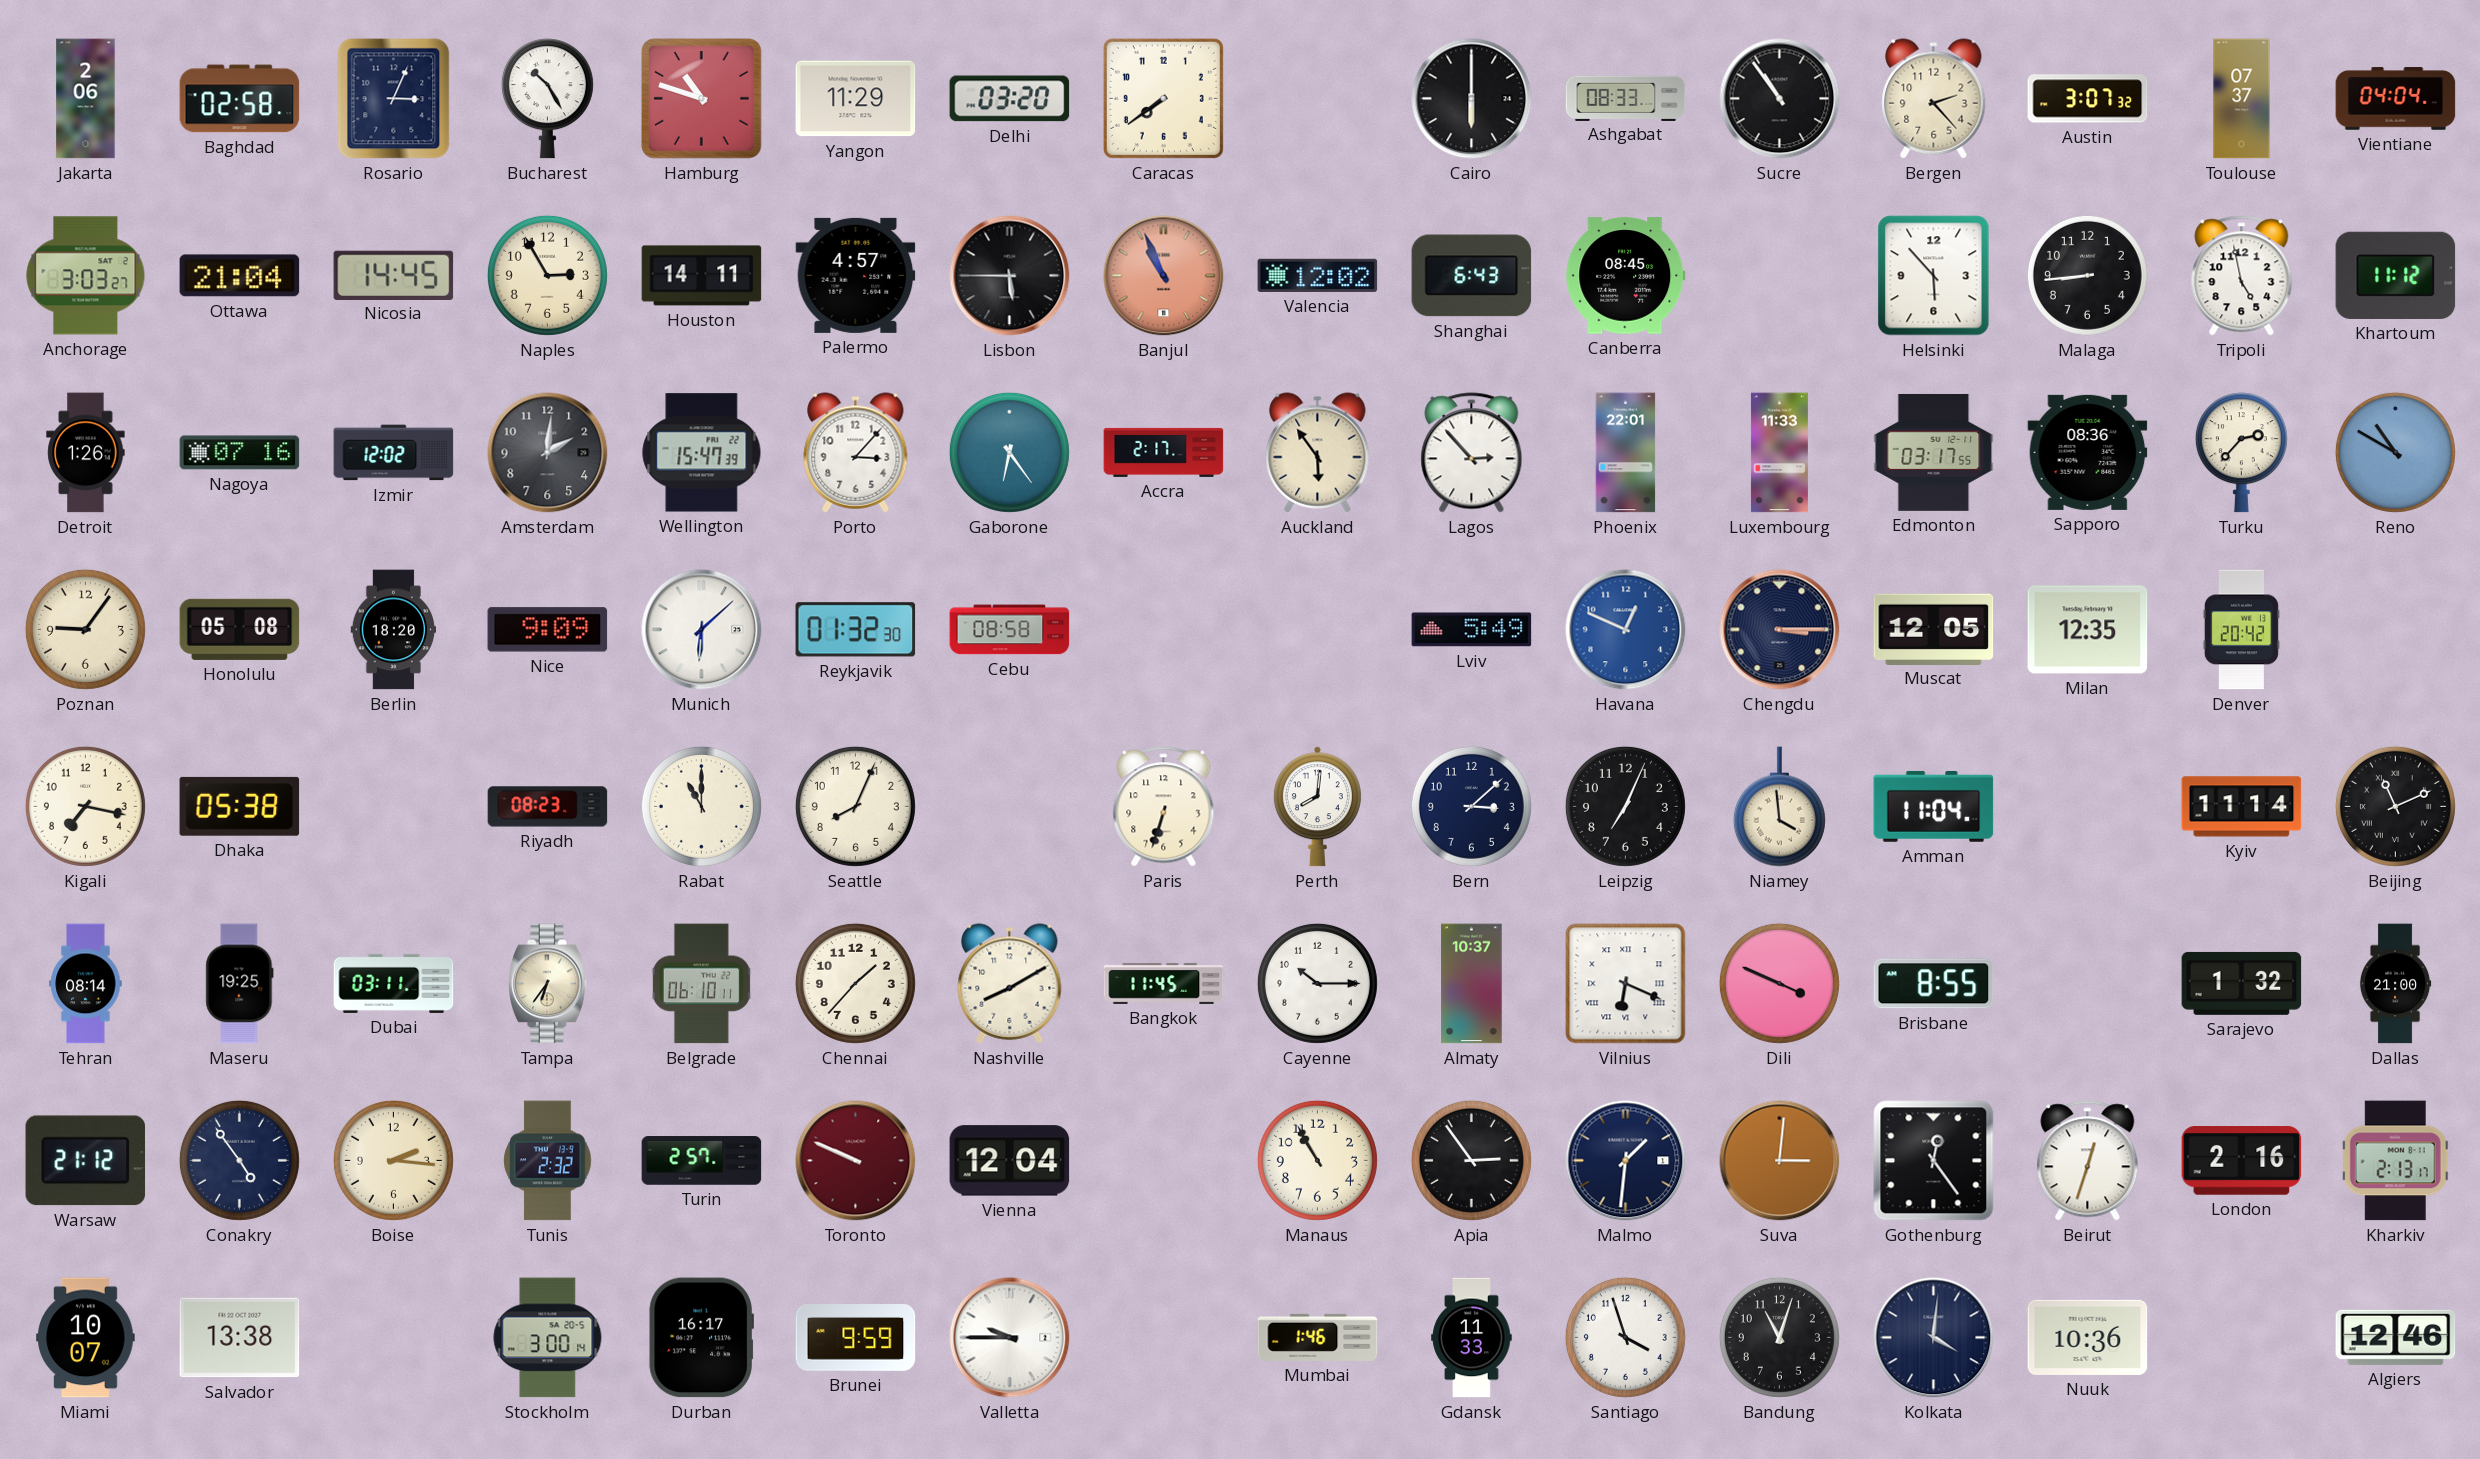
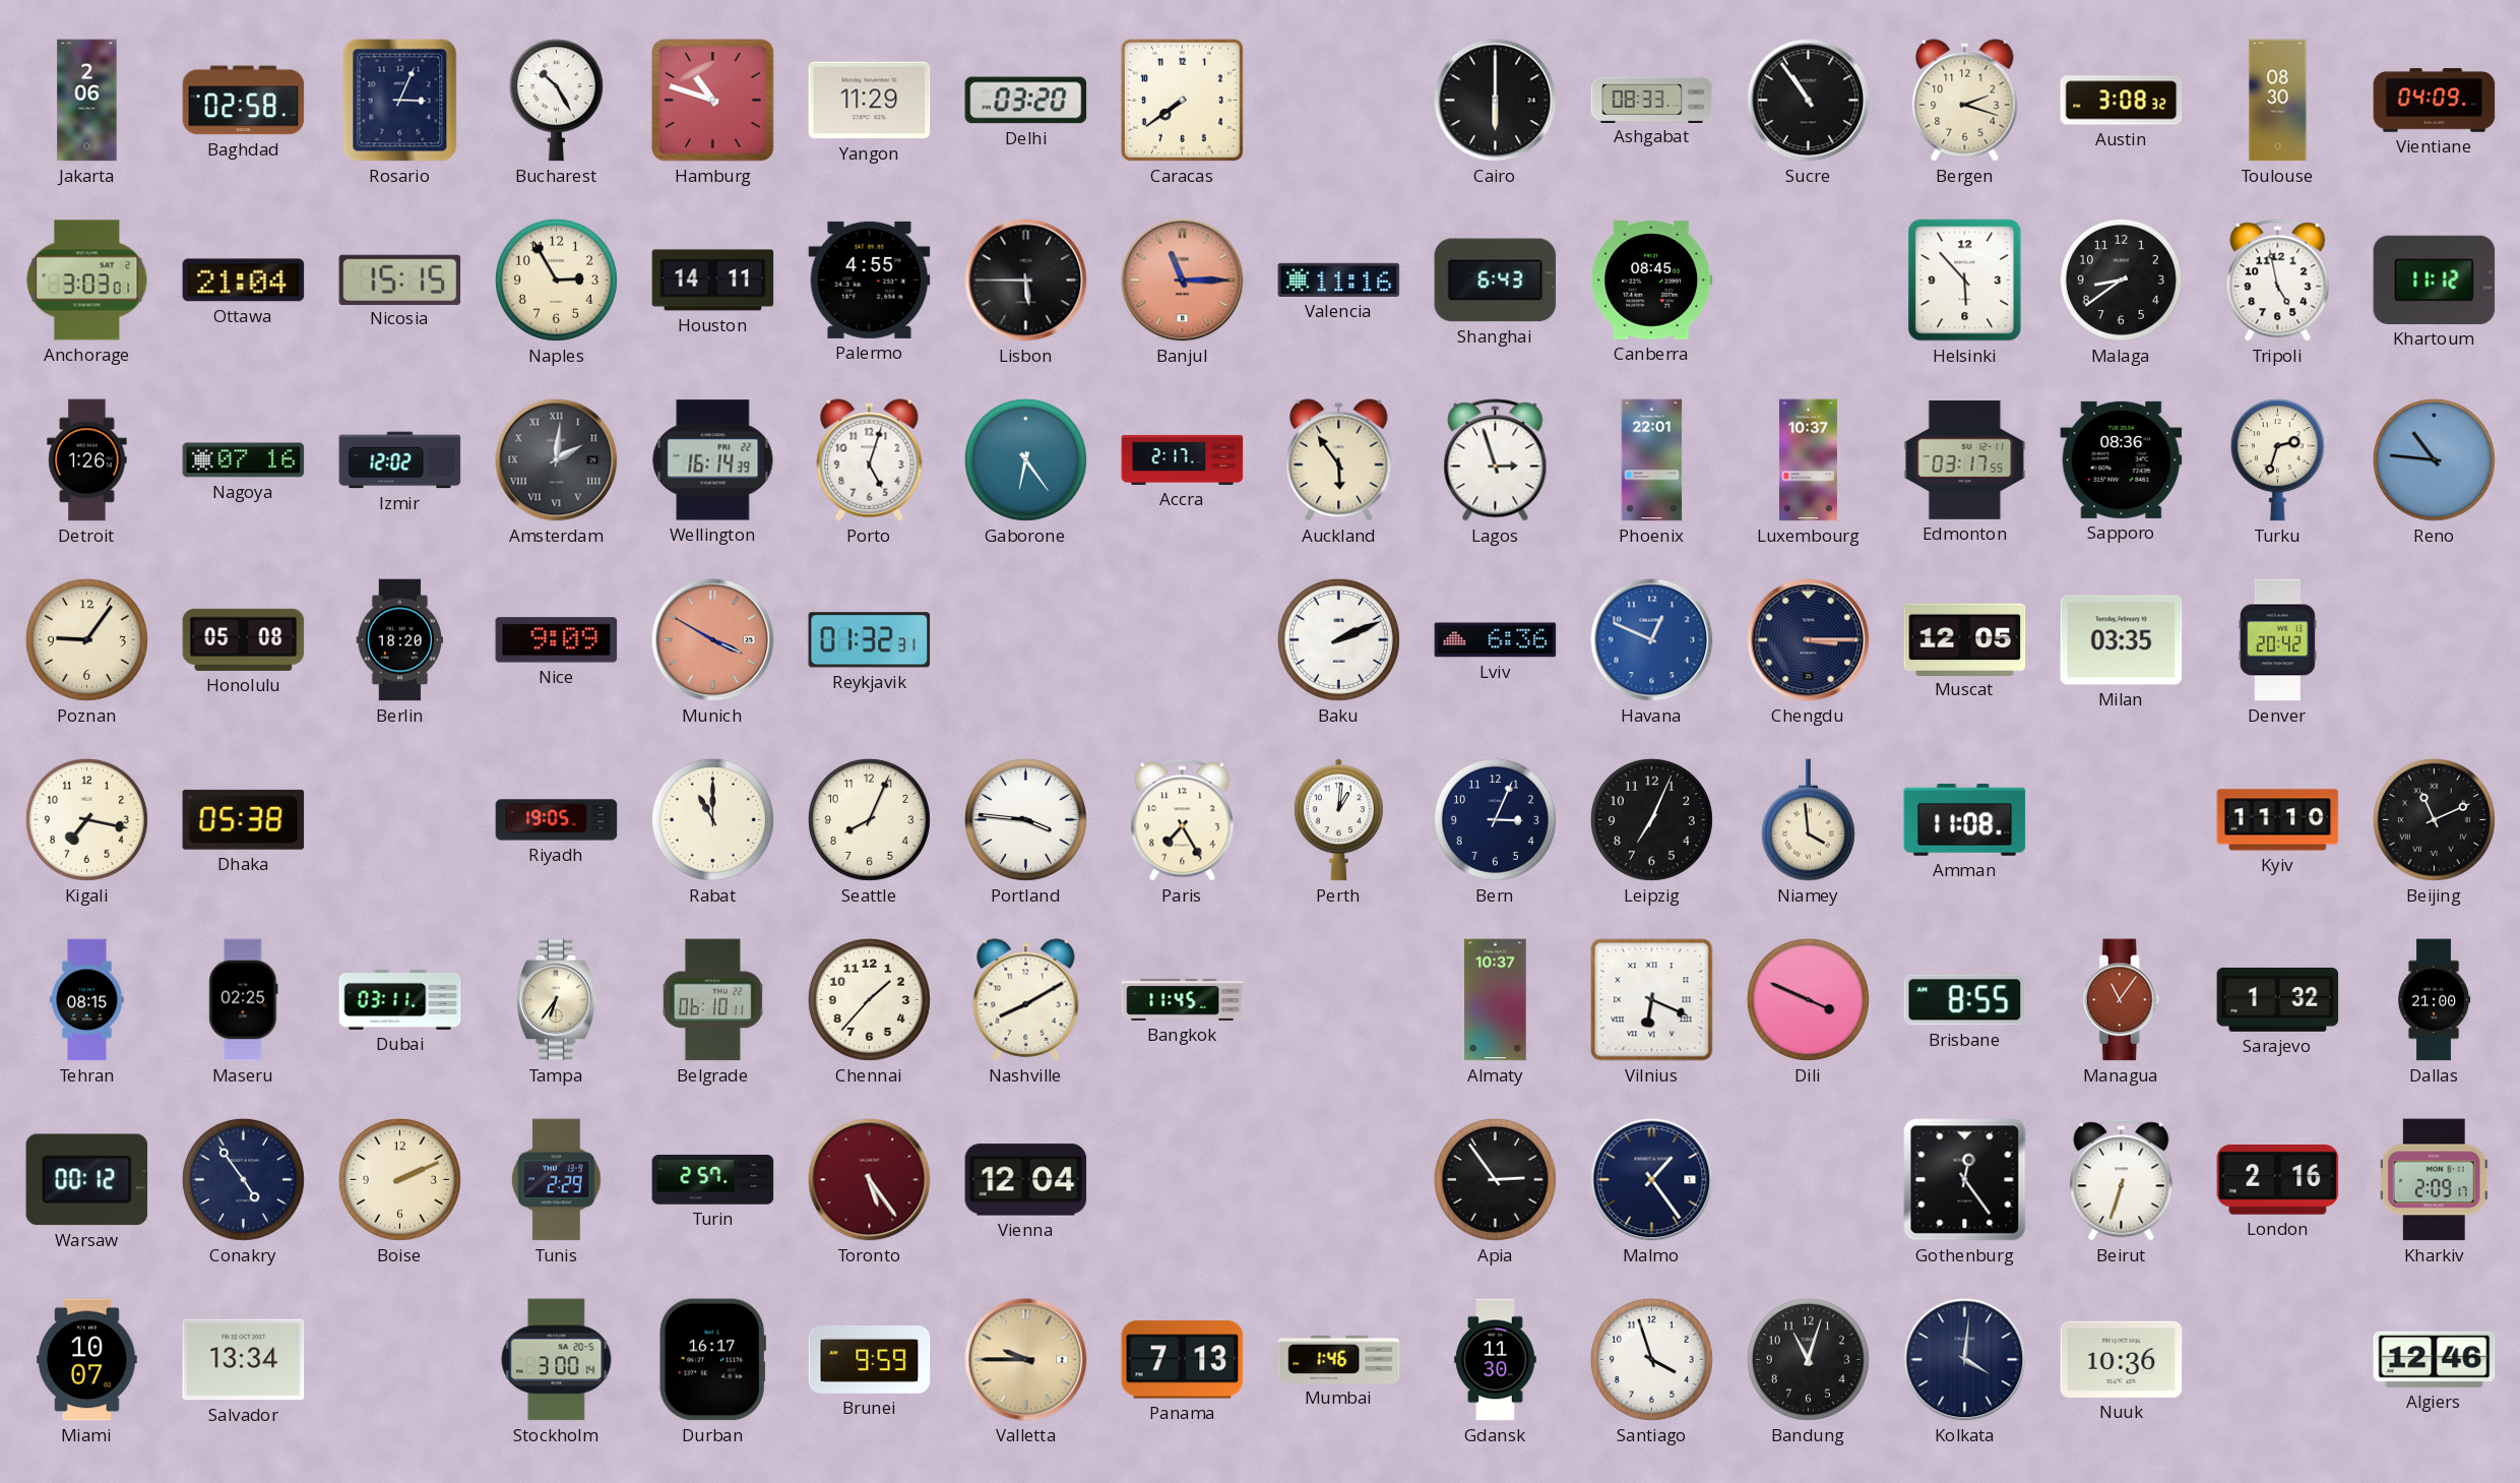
Bergen: 2:23 -> 2:18
Austin: 3:07 -> 3:08
Toulouse: 07:37 -> 08:30
Vientiane: 04:04 -> 04:09
Anchorage: 3:03:27 -> 3:03:01
Nicosia: 14:45 -> 15:15
Palermo: 4:57 -> 4:55
Banjul: 10:56 -> 11:15
Valencia: 12:02 -> 11:16
Malaga: 8:44 -> 8:39
Amsterdam numerals: Arabic -> Roman
Wellington: 15:47 -> 16:14
Porto: 3:07 -> 5:03
Lagos: 2:53 -> 2:57
Luxembourg: 11:33 -> 10:37
Turku: 2:37 -> 2:33
Reno: 10:50 -> 10:46
Munich: 6:08 -> 3:50
Munich dial: white -> salmon
Reykjavik: 01:32:30 -> 01:32:31
Cebu: 08:58 -> none
Baku: none -> 2:11
Lviv: 5:49 -> 6:36
Milan: 12:35 -> 03:35
Riyadh: 08:23 -> 19:05
Portland: none -> 3:46
Paris: 6:33 -> 7:25
Perth: 8:01 -> 1:01
Bern: 3:08 -> 3:04
Amman: 11:04 -> 11:08
Kyiv: 11:14 -> 11:10
Tehran: 08:14 -> 08:15
Maseru: 19:25 -> 02:25
Cayenne: 10:15 -> none
Managua: none -> 11:06
Warsaw: 21:12 -> 00:12
Boise: 2:16 -> 2:11
Tunis: 2:32 -> 2:29
Toronto: 9:49 -> 5:24
Manaus: 10:55 -> none
Malmo: 1:31 -> 1:24
Suva: 3:01 -> none
Beirut: 12:33 -> 6:33
Kharkiv: 2:13 -> 2:09
Salvador: 13:38 -> 13:34
Valletta dial: white -> champagne
Panama: none -> 7:13
Gdansk: 11:33 -> 11:30
